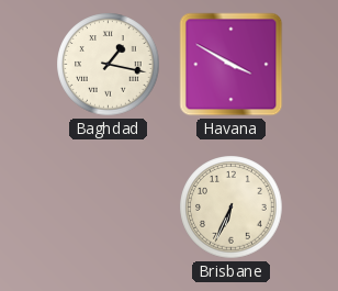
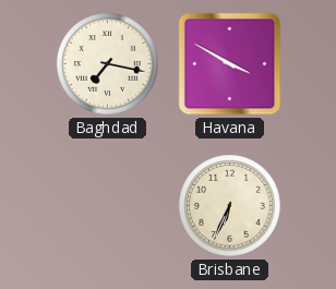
Baghdad: 1:17 -> 7:17
